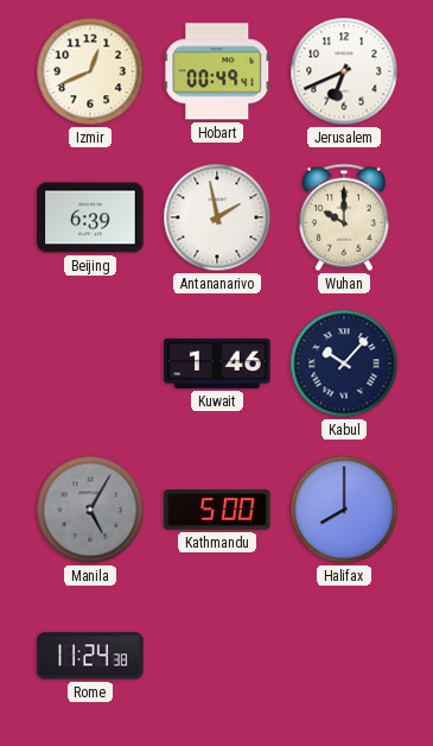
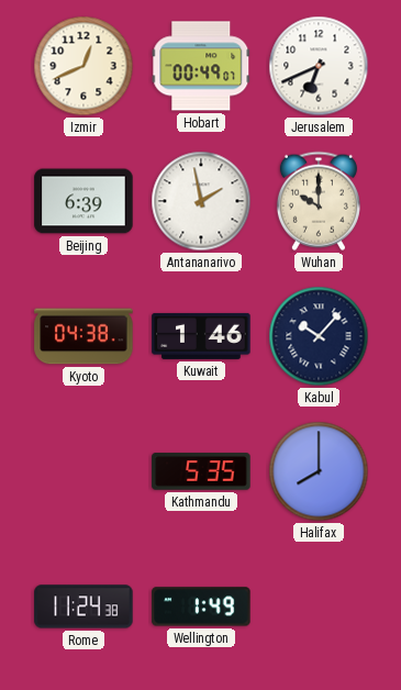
Hobart: 00:49:41 -> 00:49:07
Kyoto: none -> 04:38
Manila: 5:05 -> none
Kathmandu: 5:00 -> 5:35
Wellington: none -> 1:49
